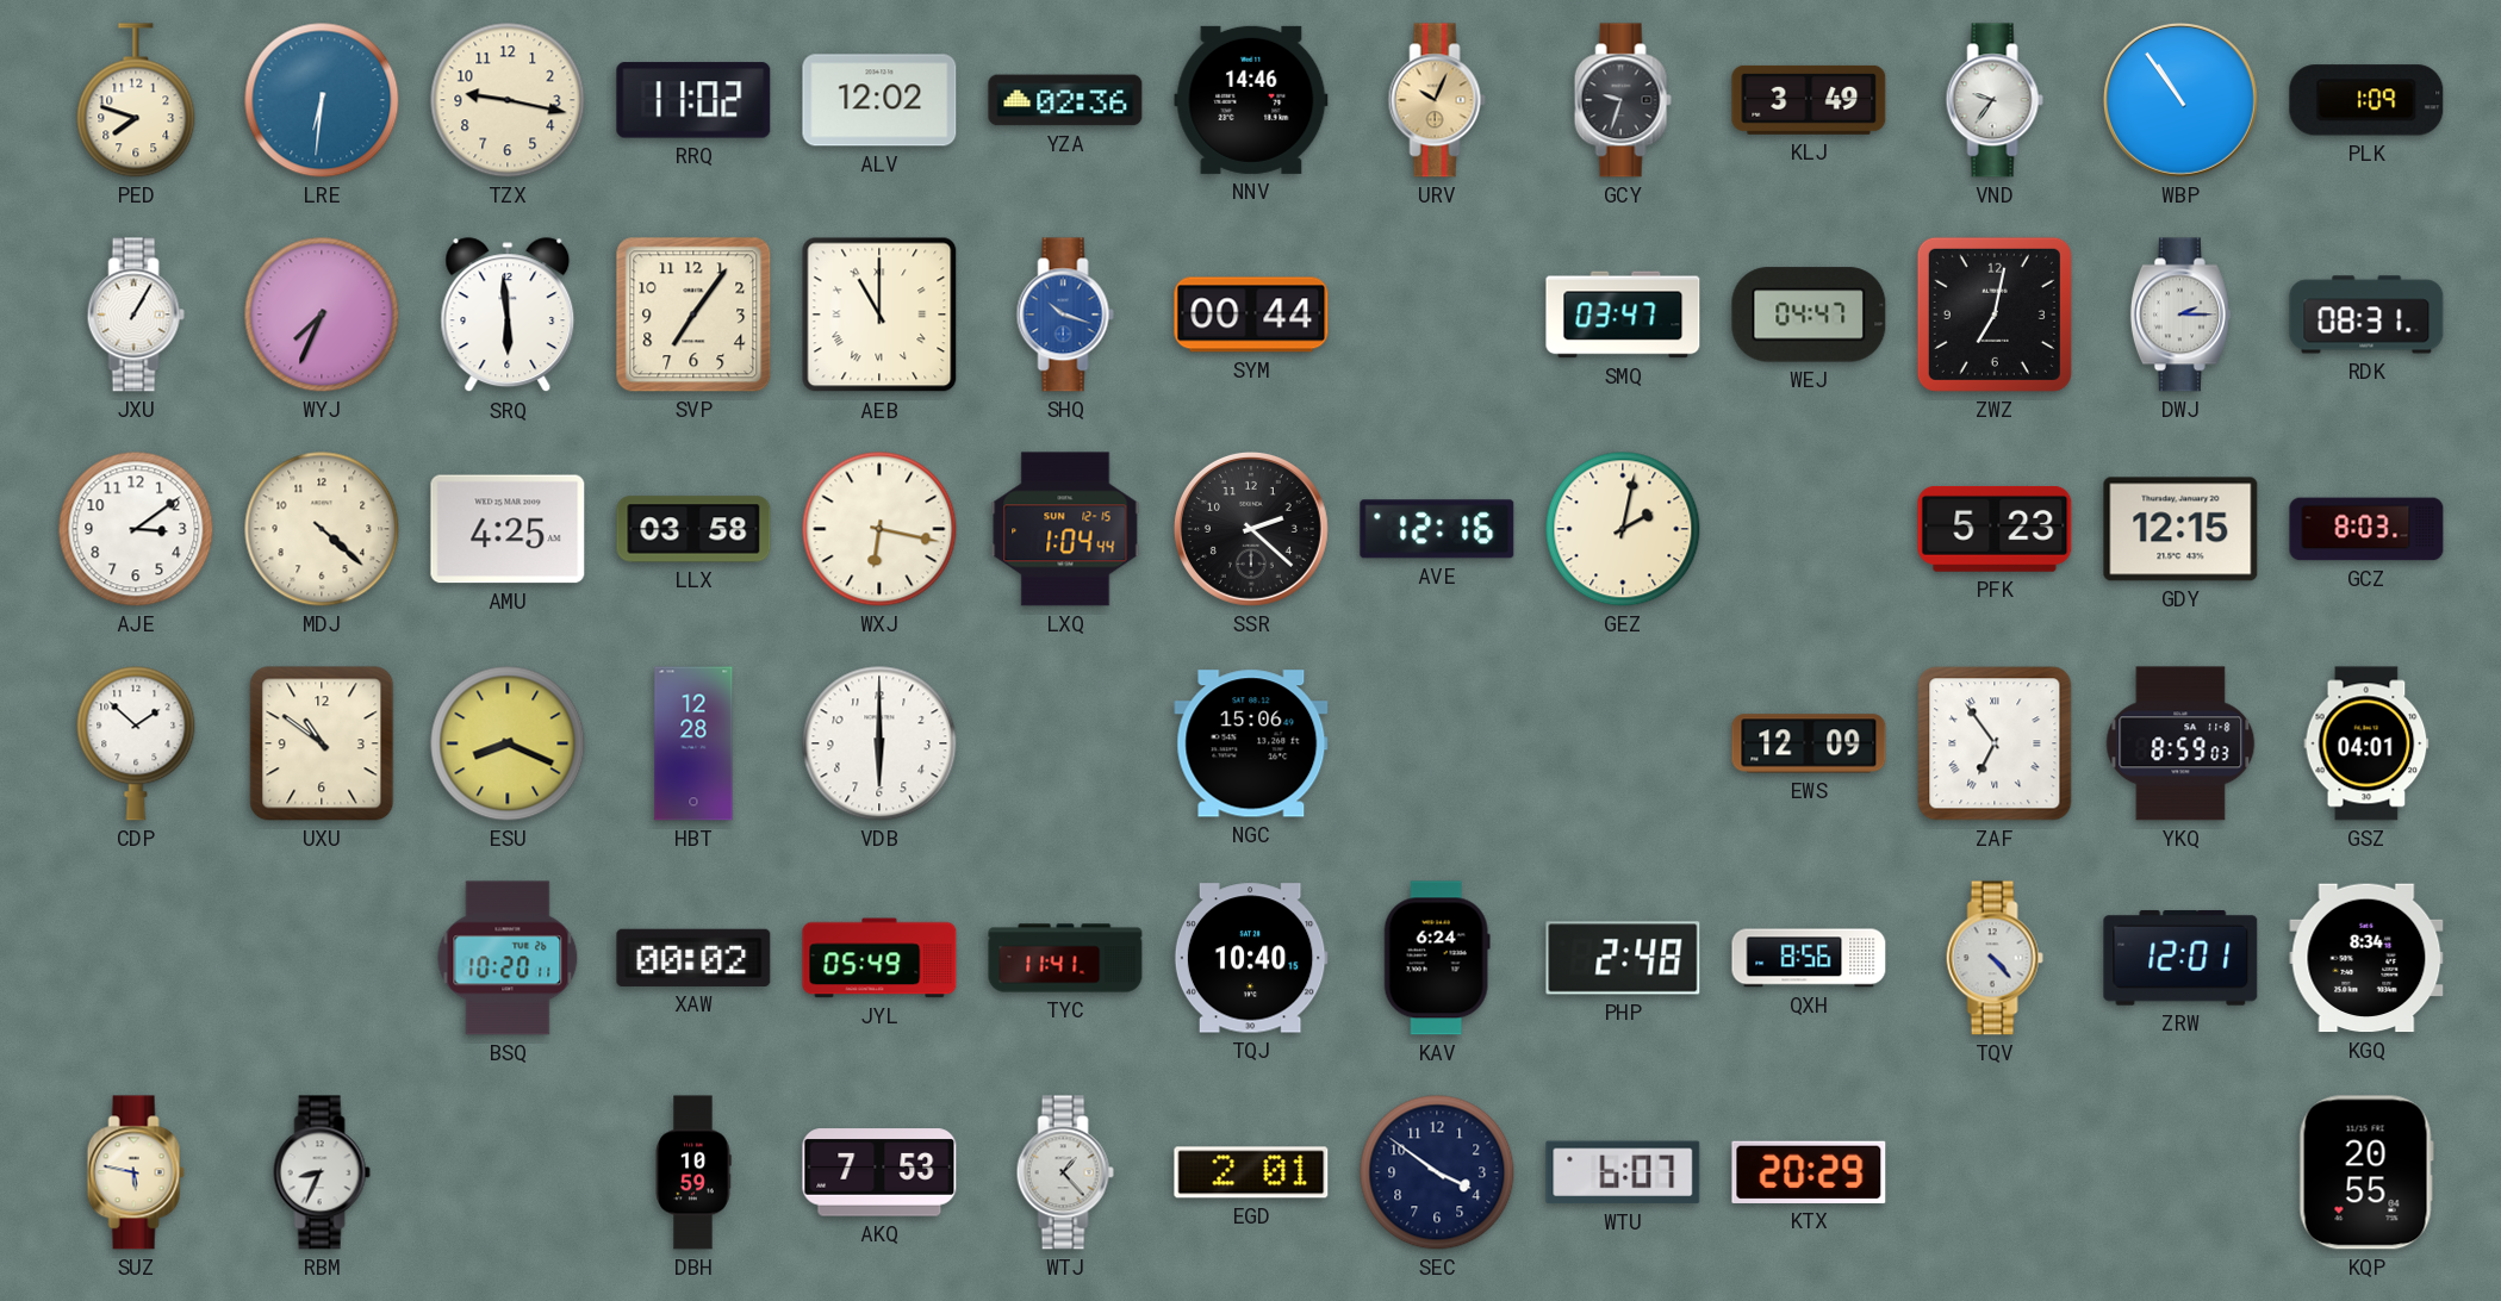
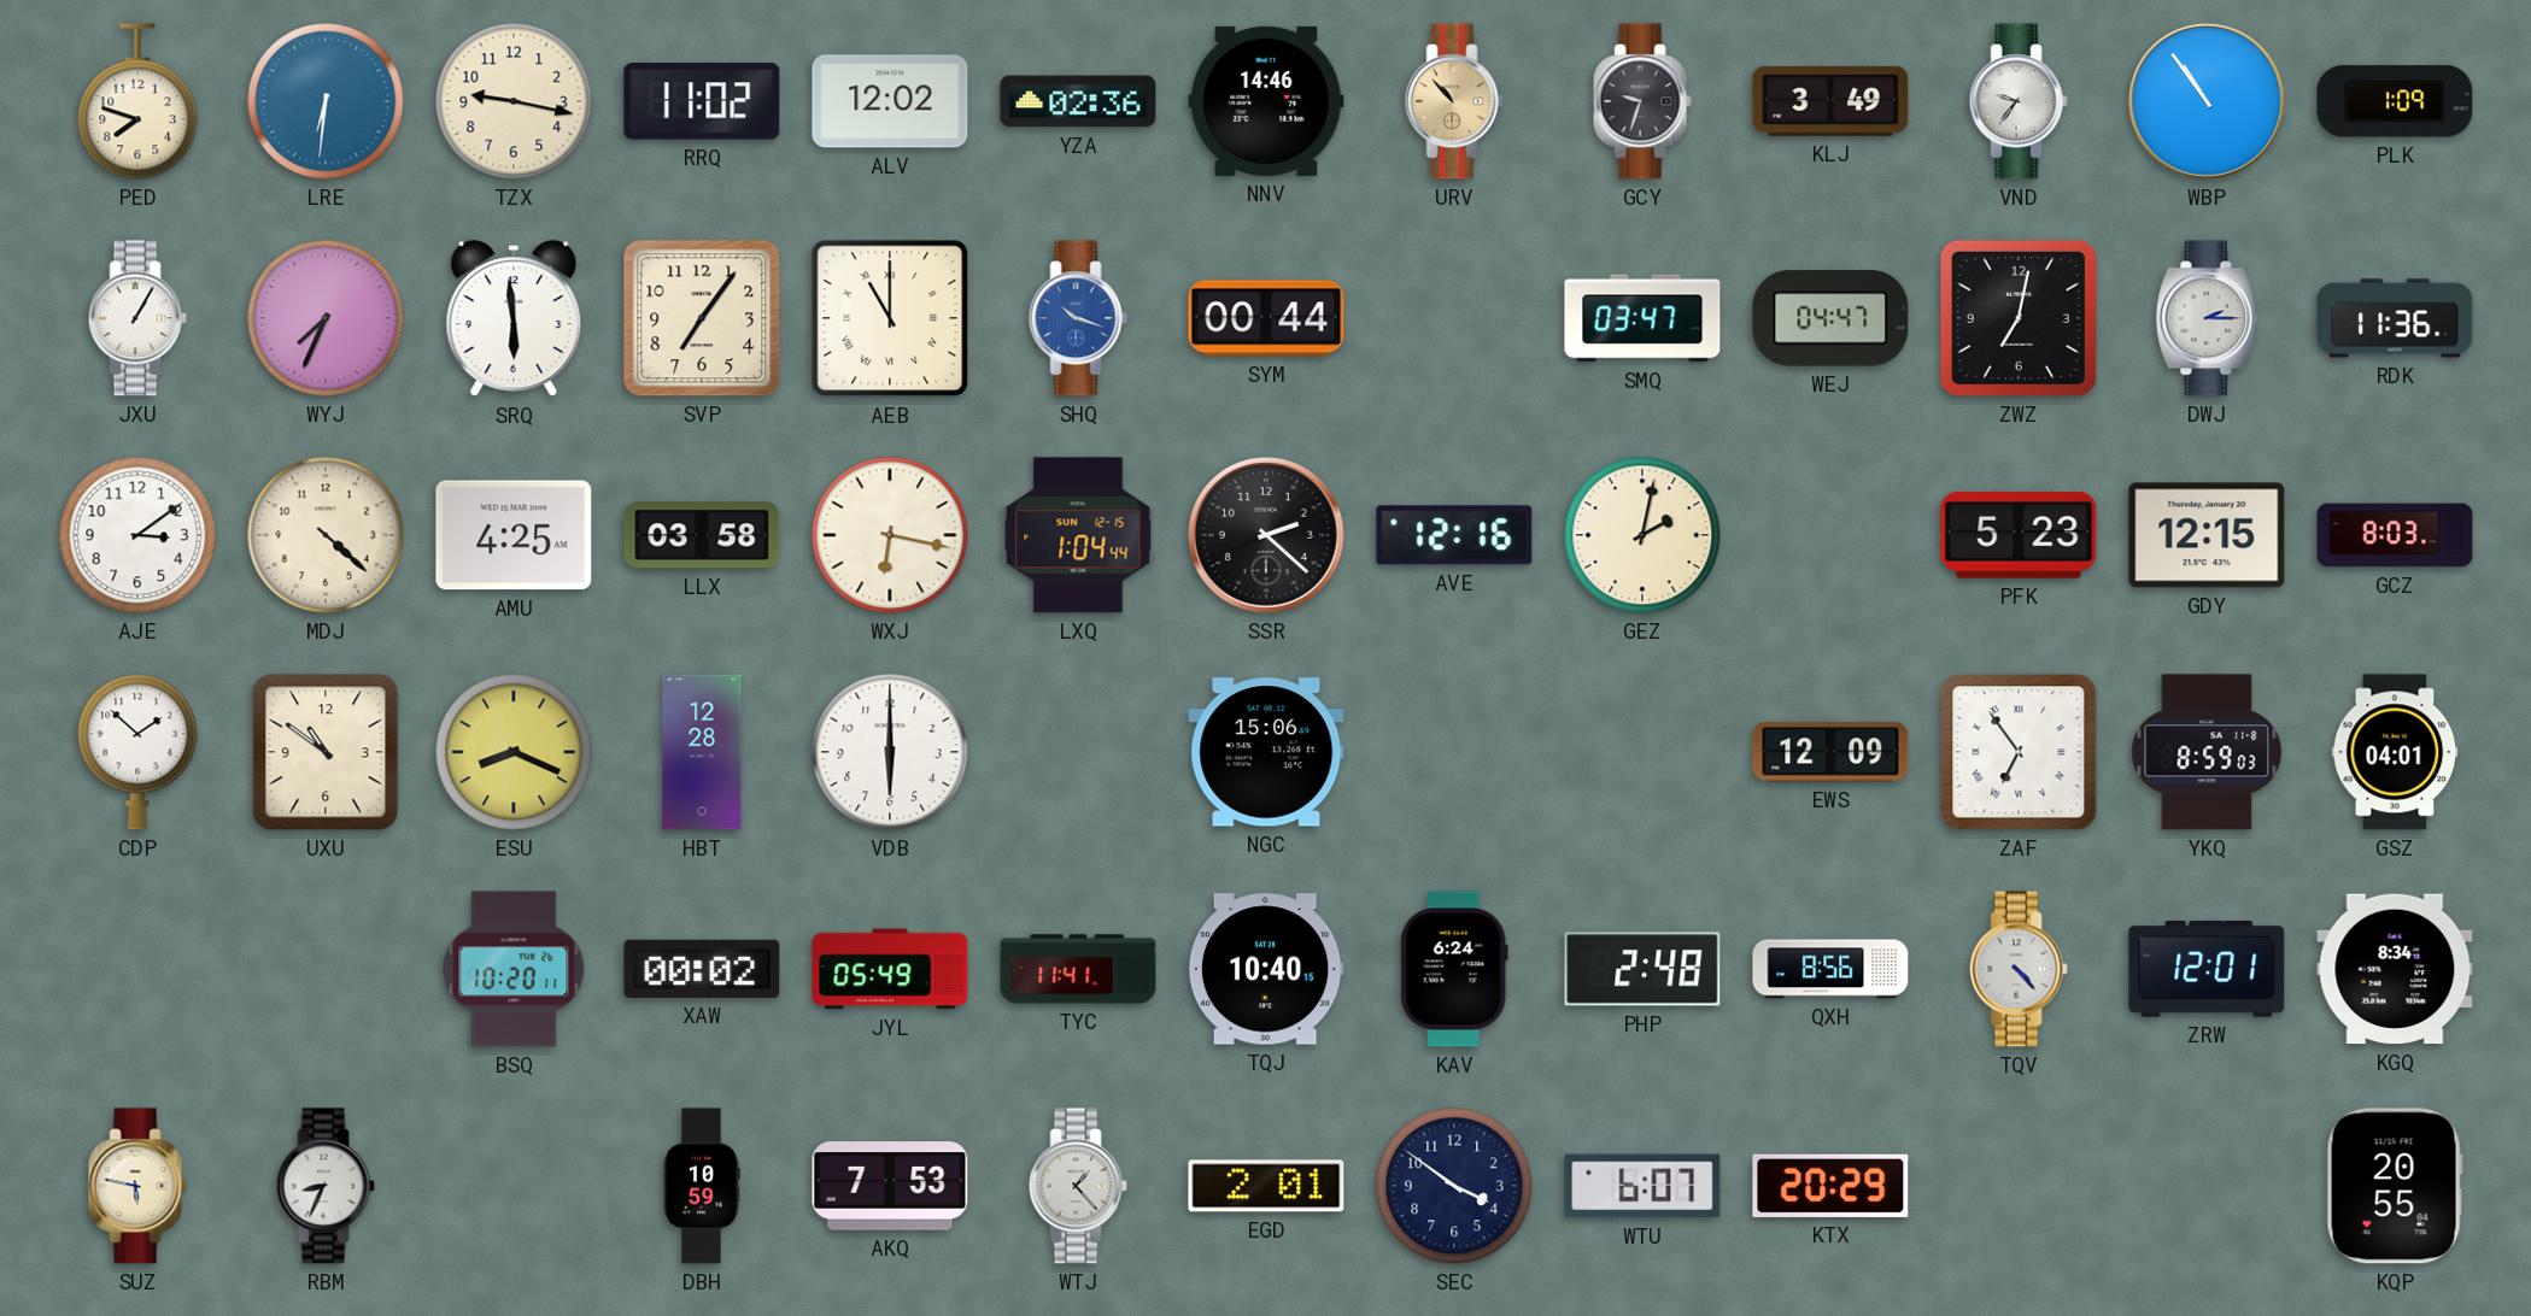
URV: 10:04 -> 10:53
RDK: 08:31 -> 11:36
